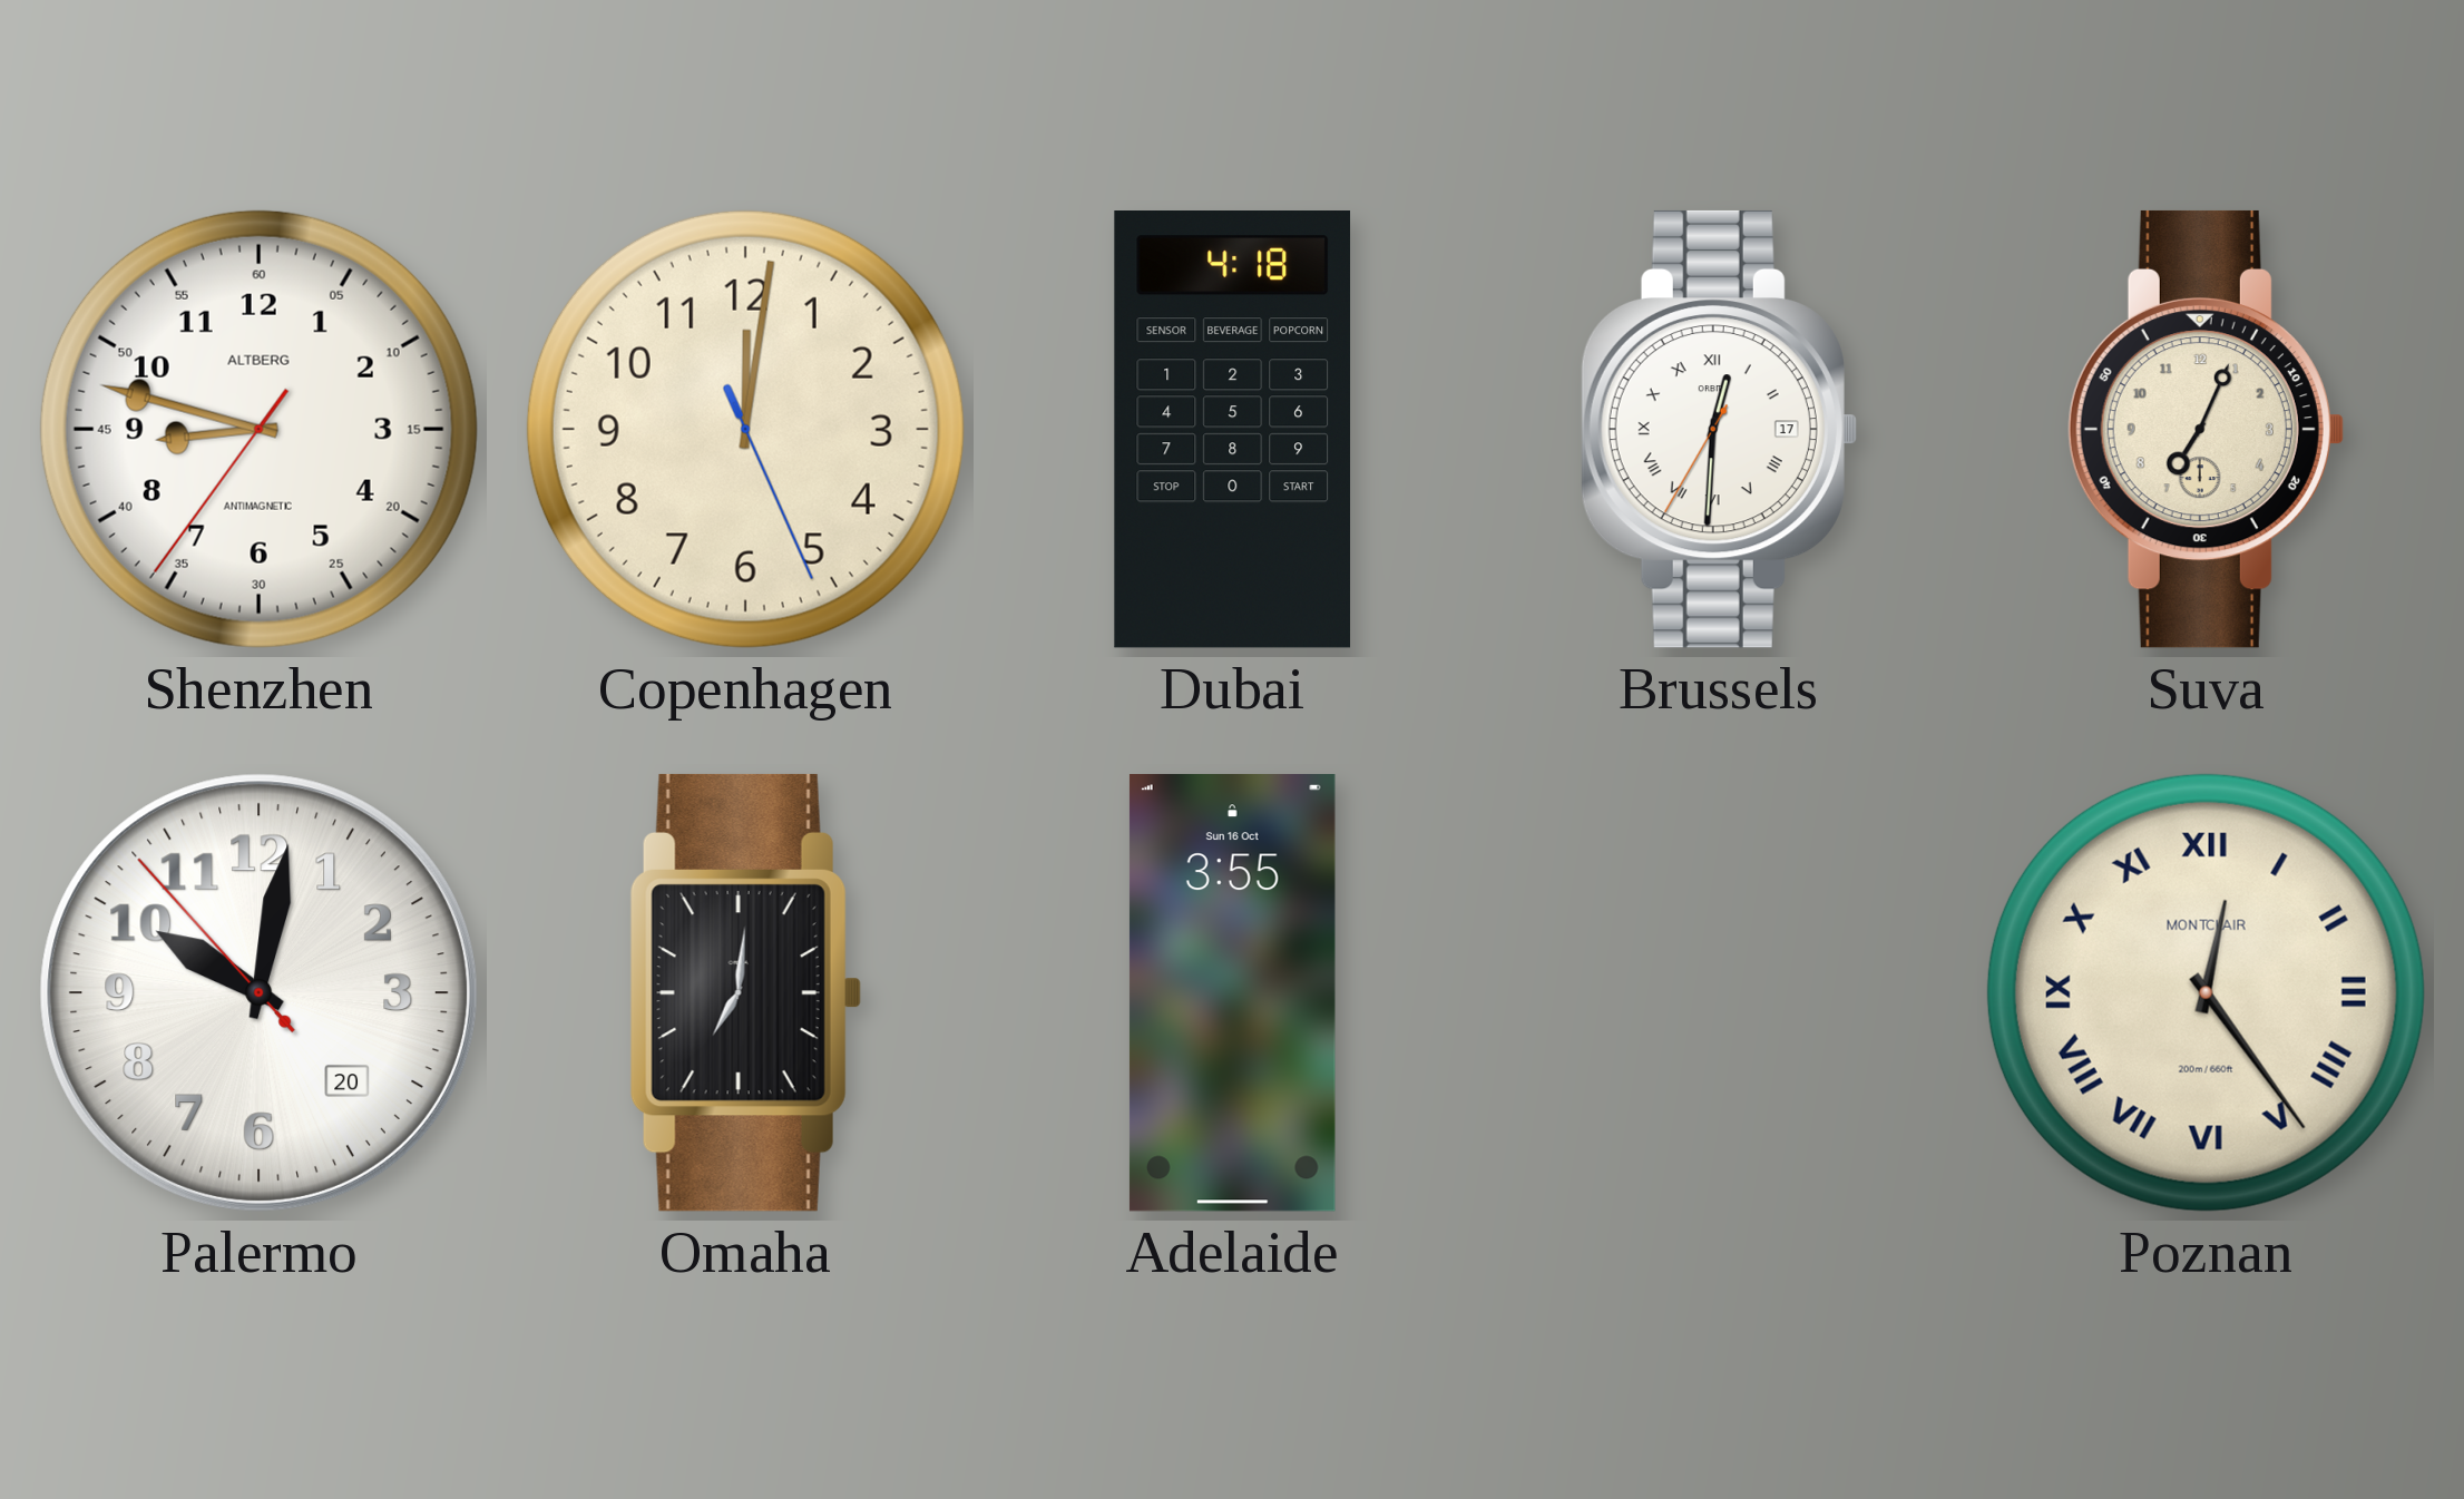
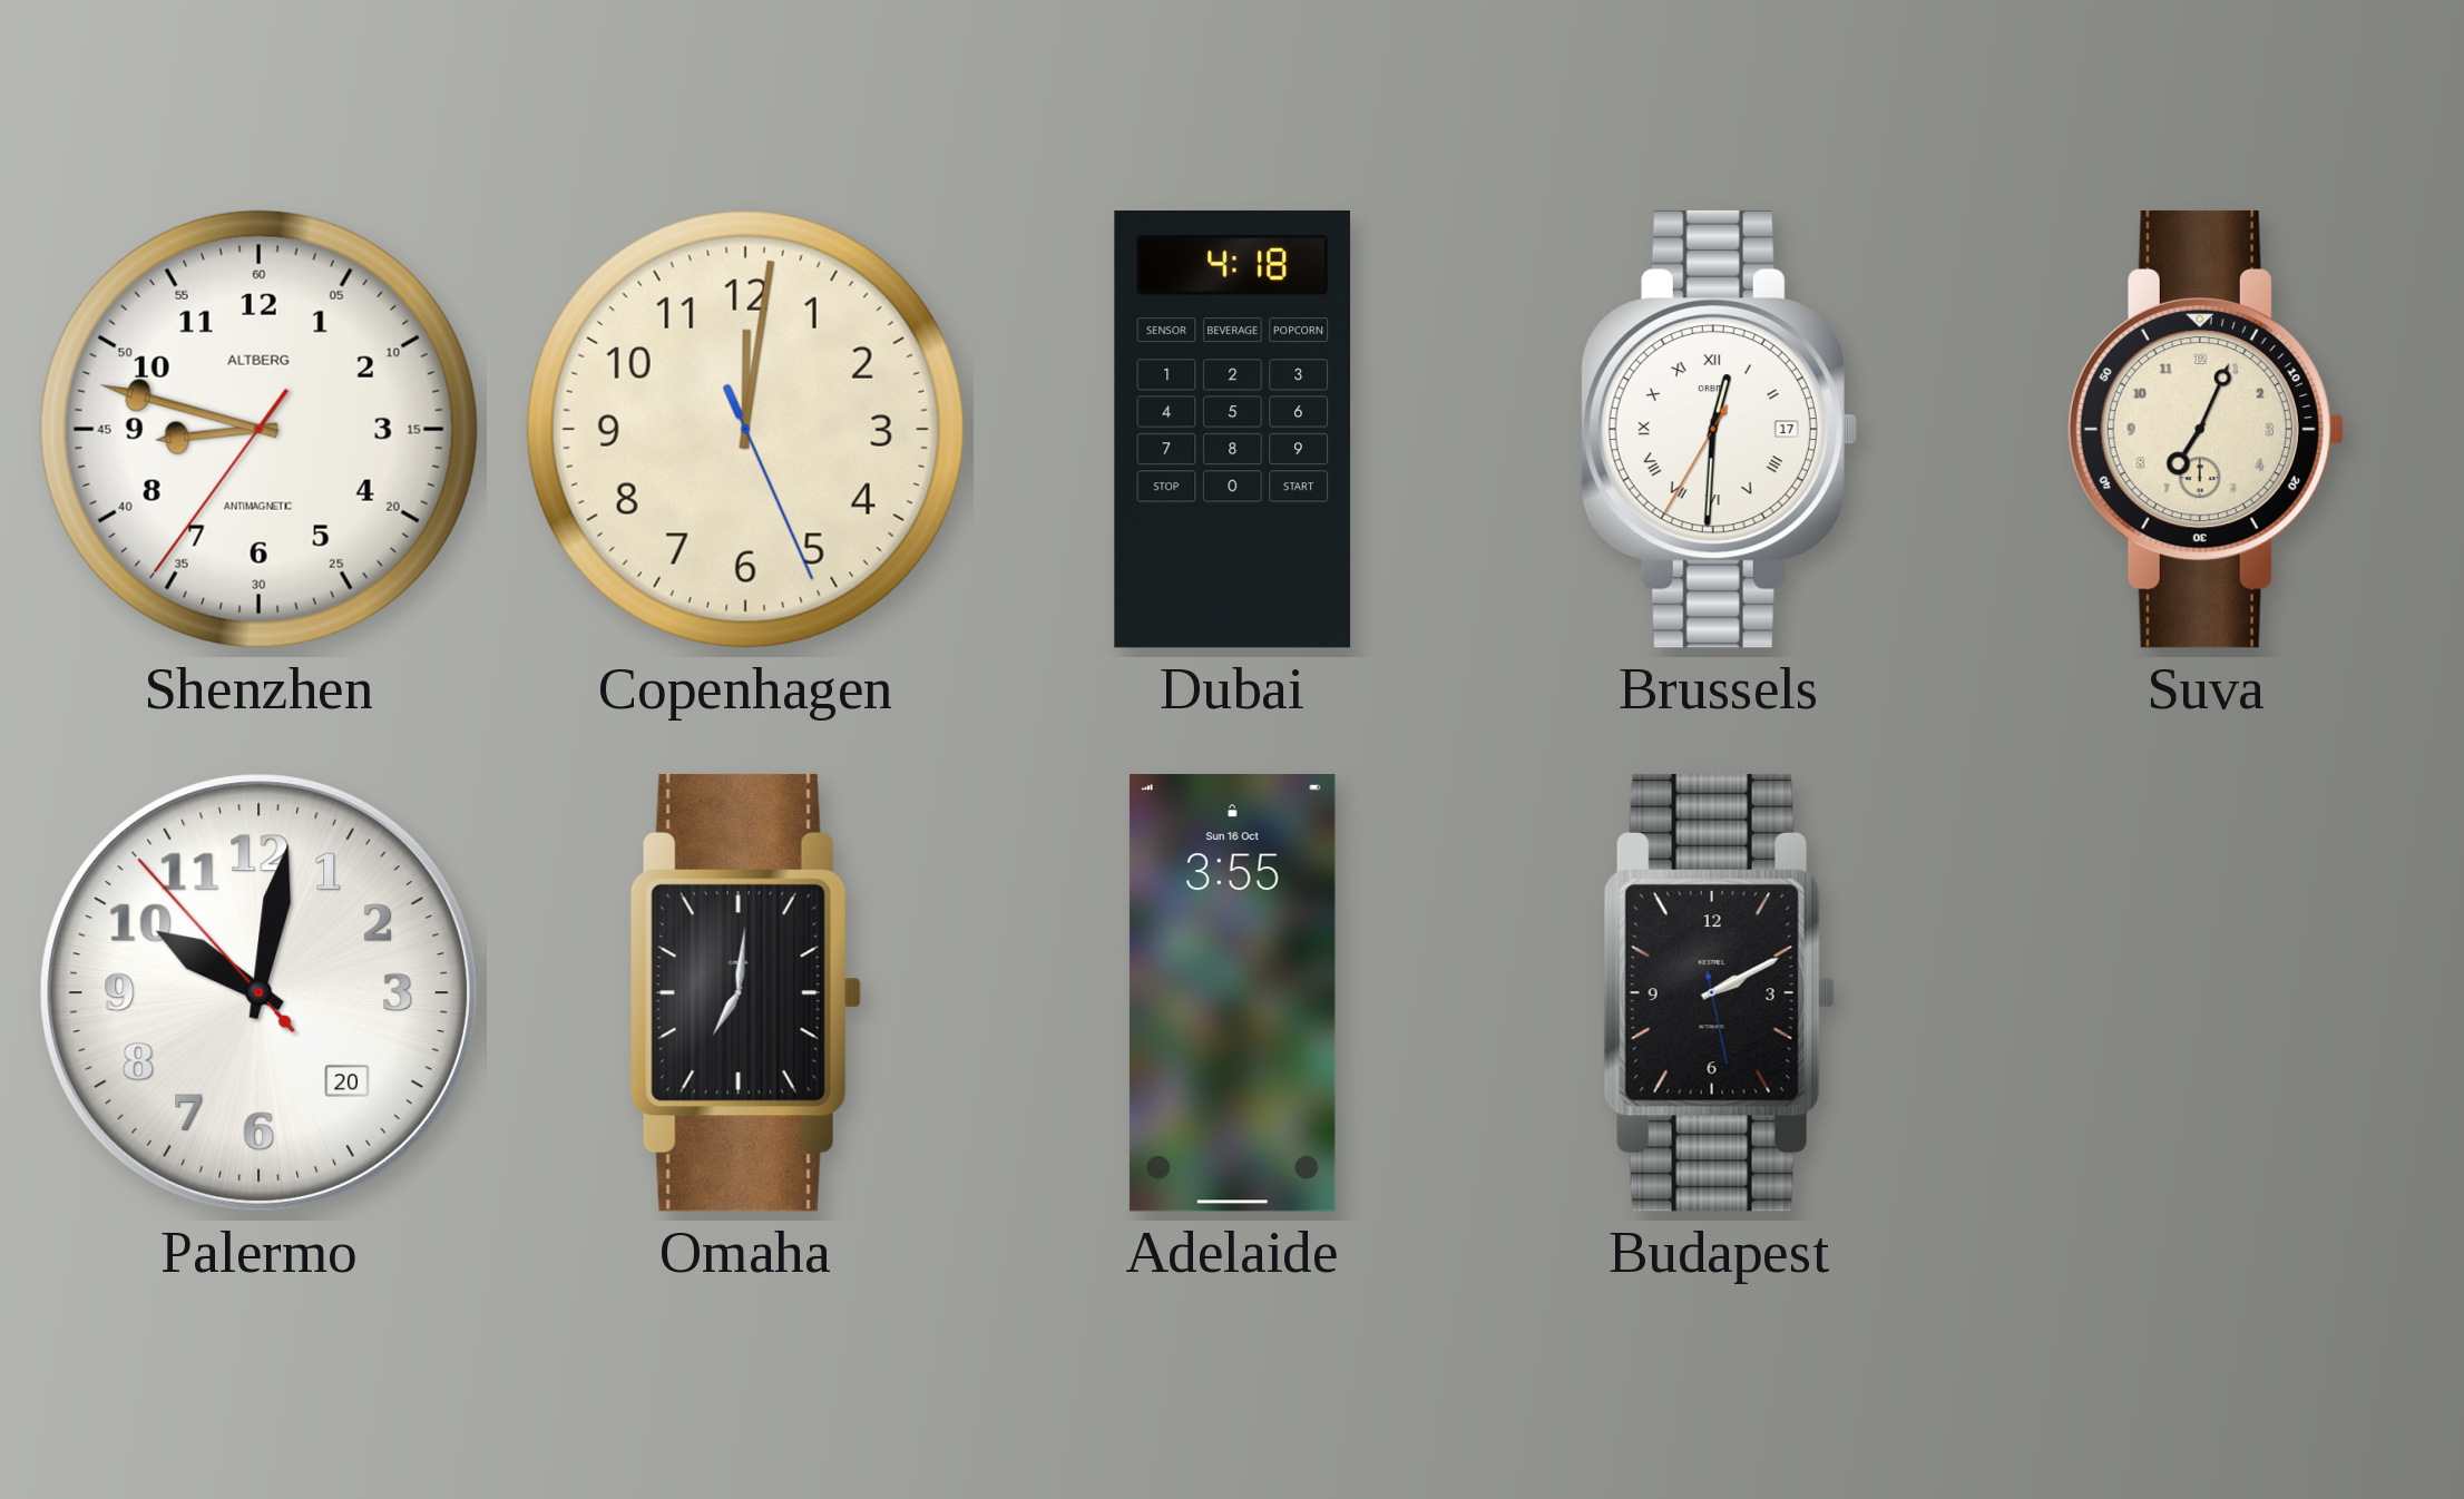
Budapest: none -> 2:10
Poznan: 12:24 -> none
